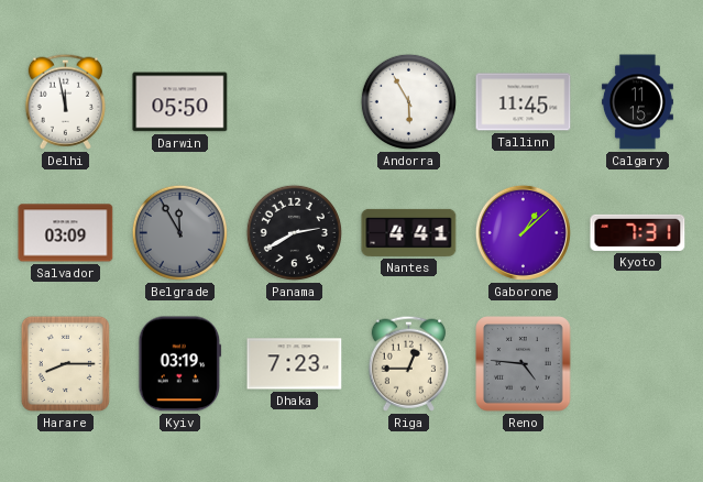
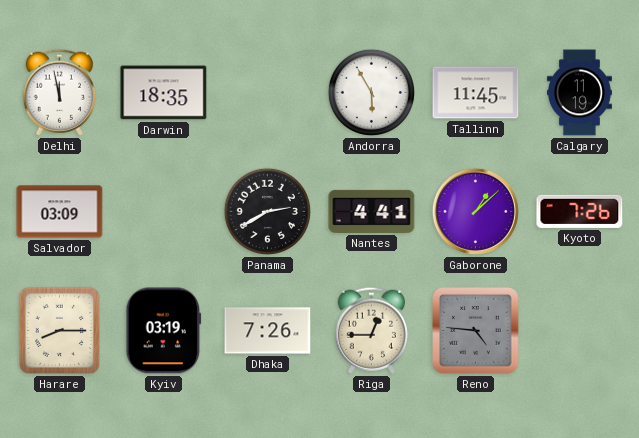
Darwin: 05:50 -> 18:35
Calgary: 11:15 -> 11:19
Belgrade: 11:55 -> none
Kyoto: 7:31 -> 7:26
Dhaka: 7:23 -> 7:26
